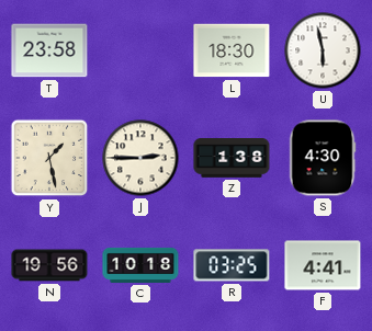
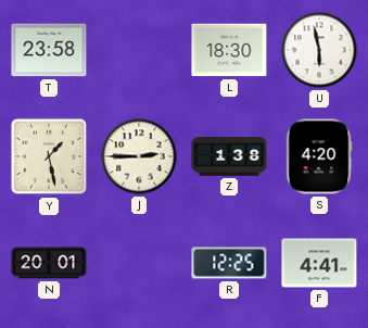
S: 4:30 -> 4:20
N: 19:56 -> 20:01
C: 10:18 -> none
R: 03:25 -> 12:25
